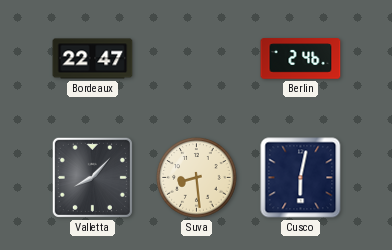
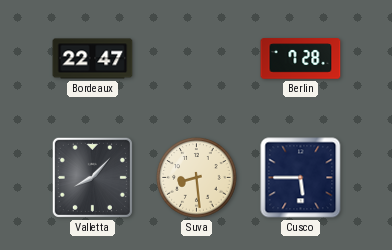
Berlin: 2:46 -> 7:28
Cusco: 6:02 -> 5:45
